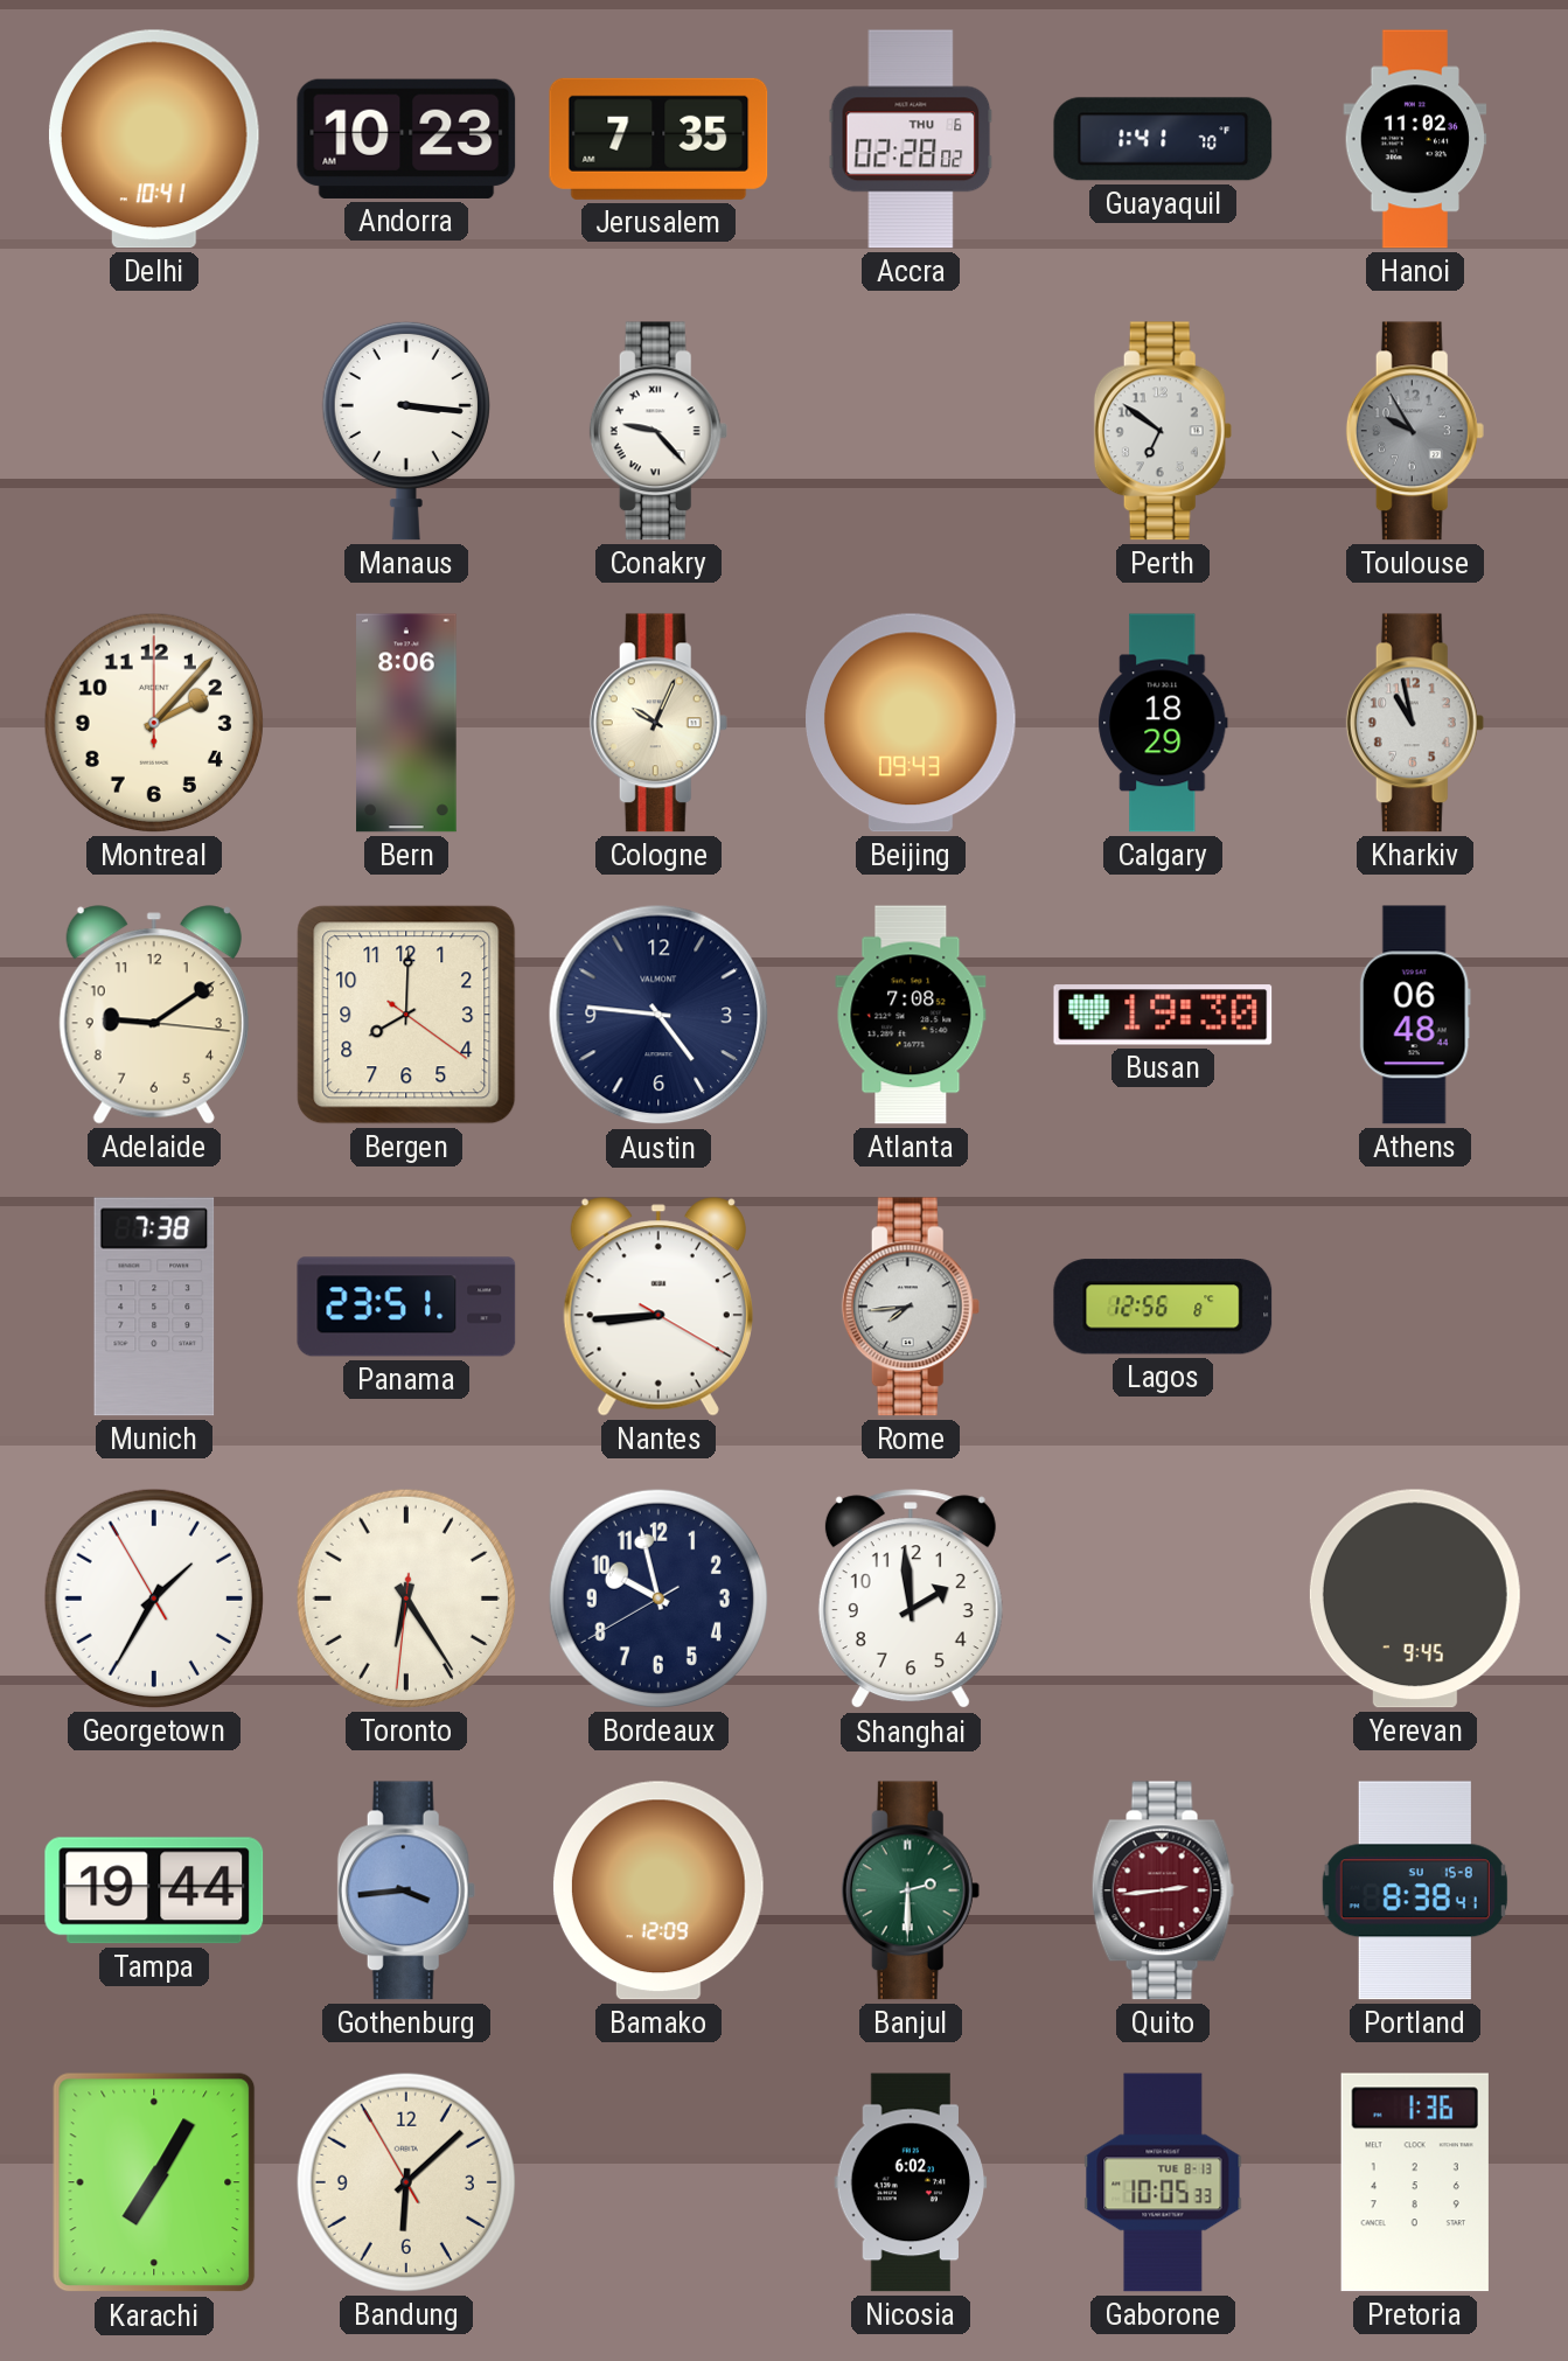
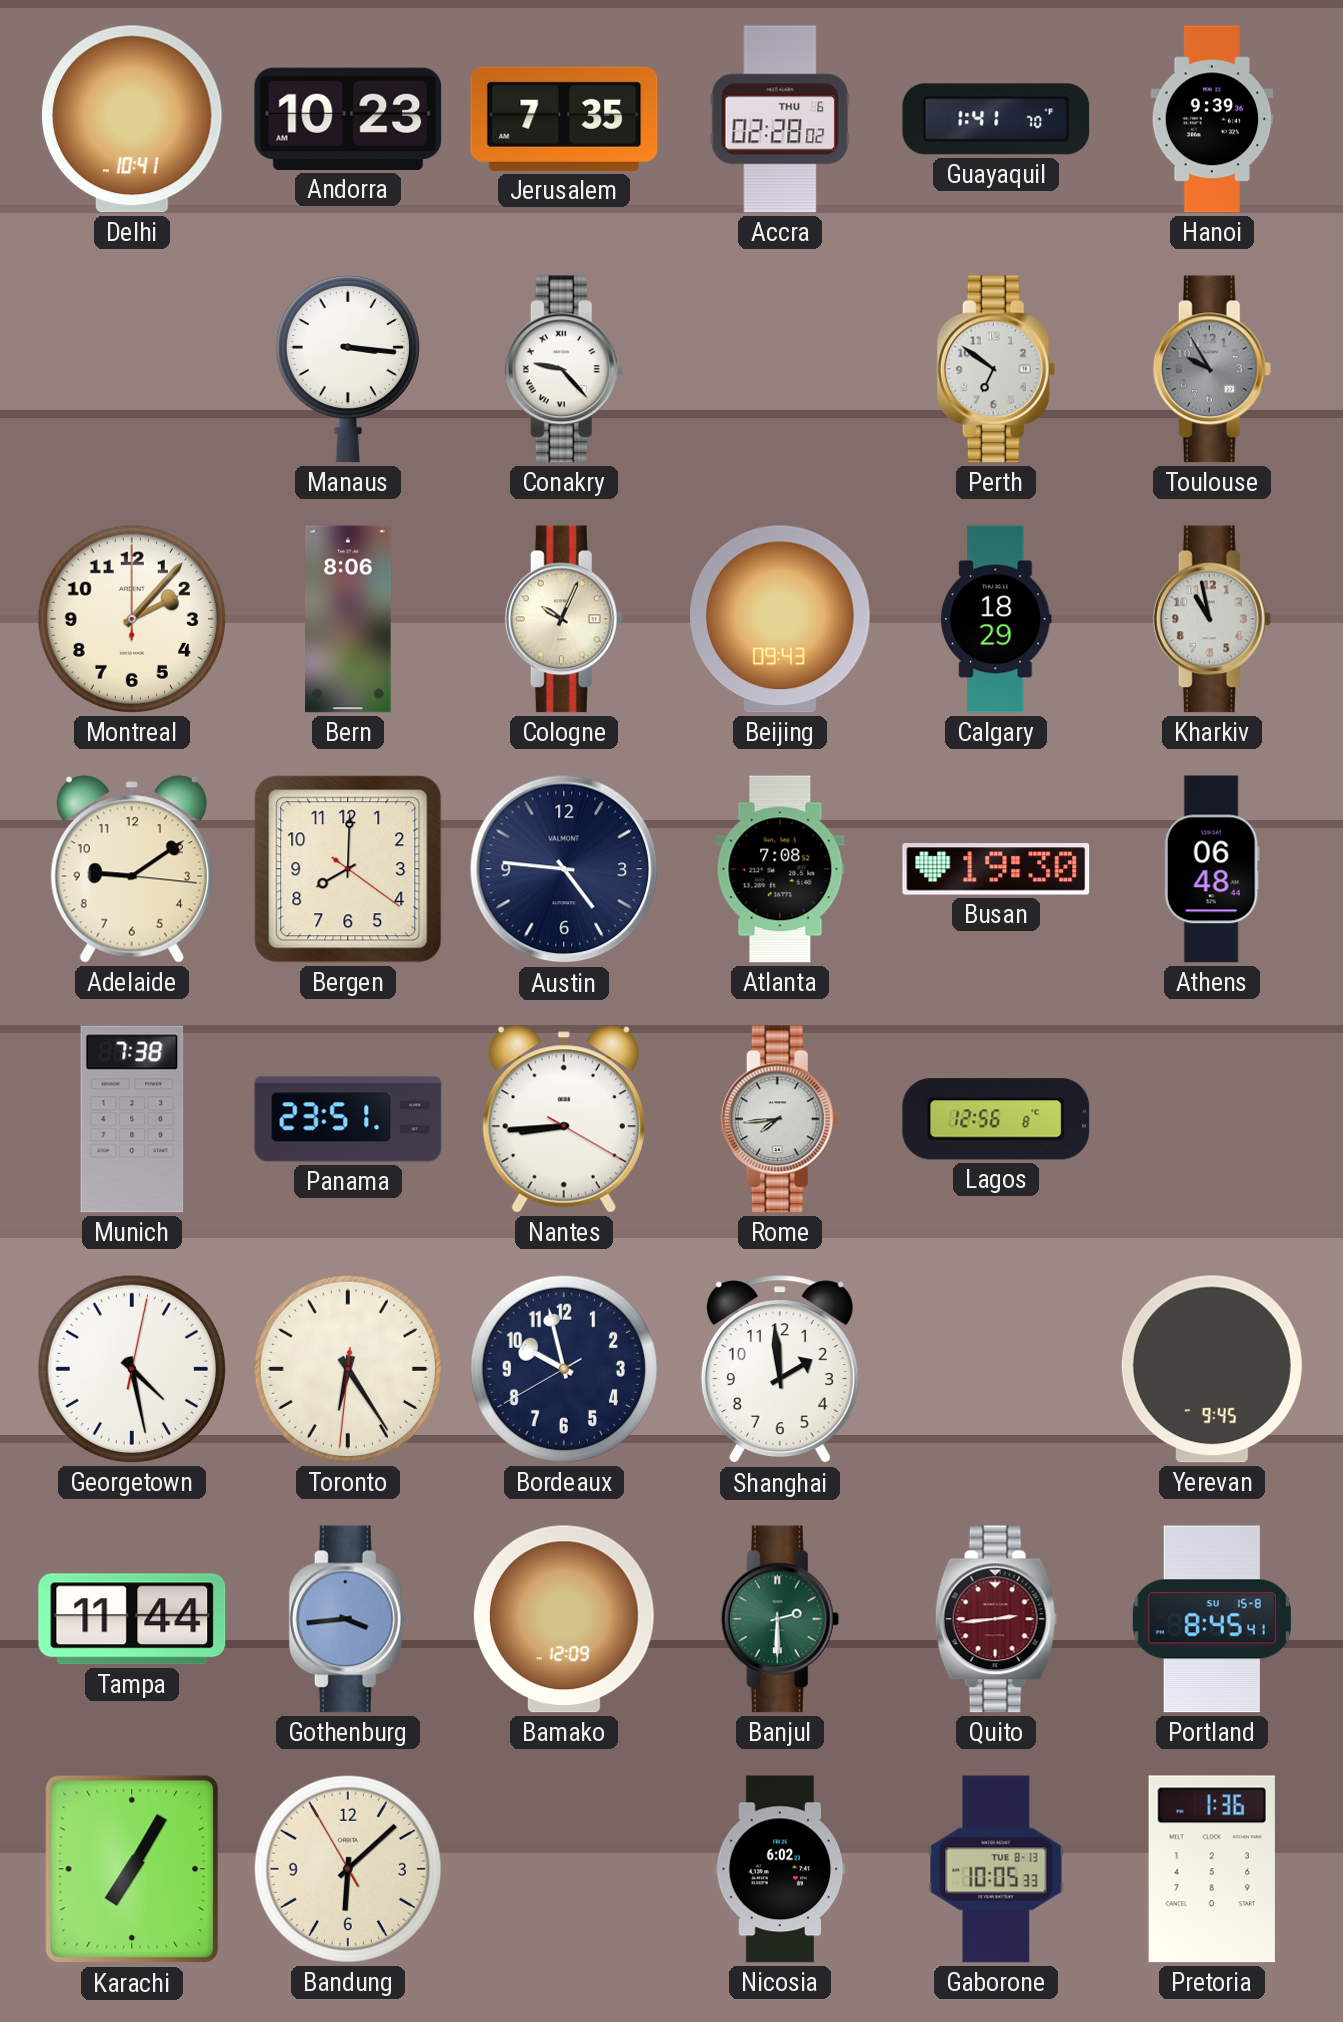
Hanoi: 11:02 -> 9:39
Georgetown: 1:34 -> 4:28
Tampa: 19:44 -> 11:44
Portland: 8:38 -> 8:45
